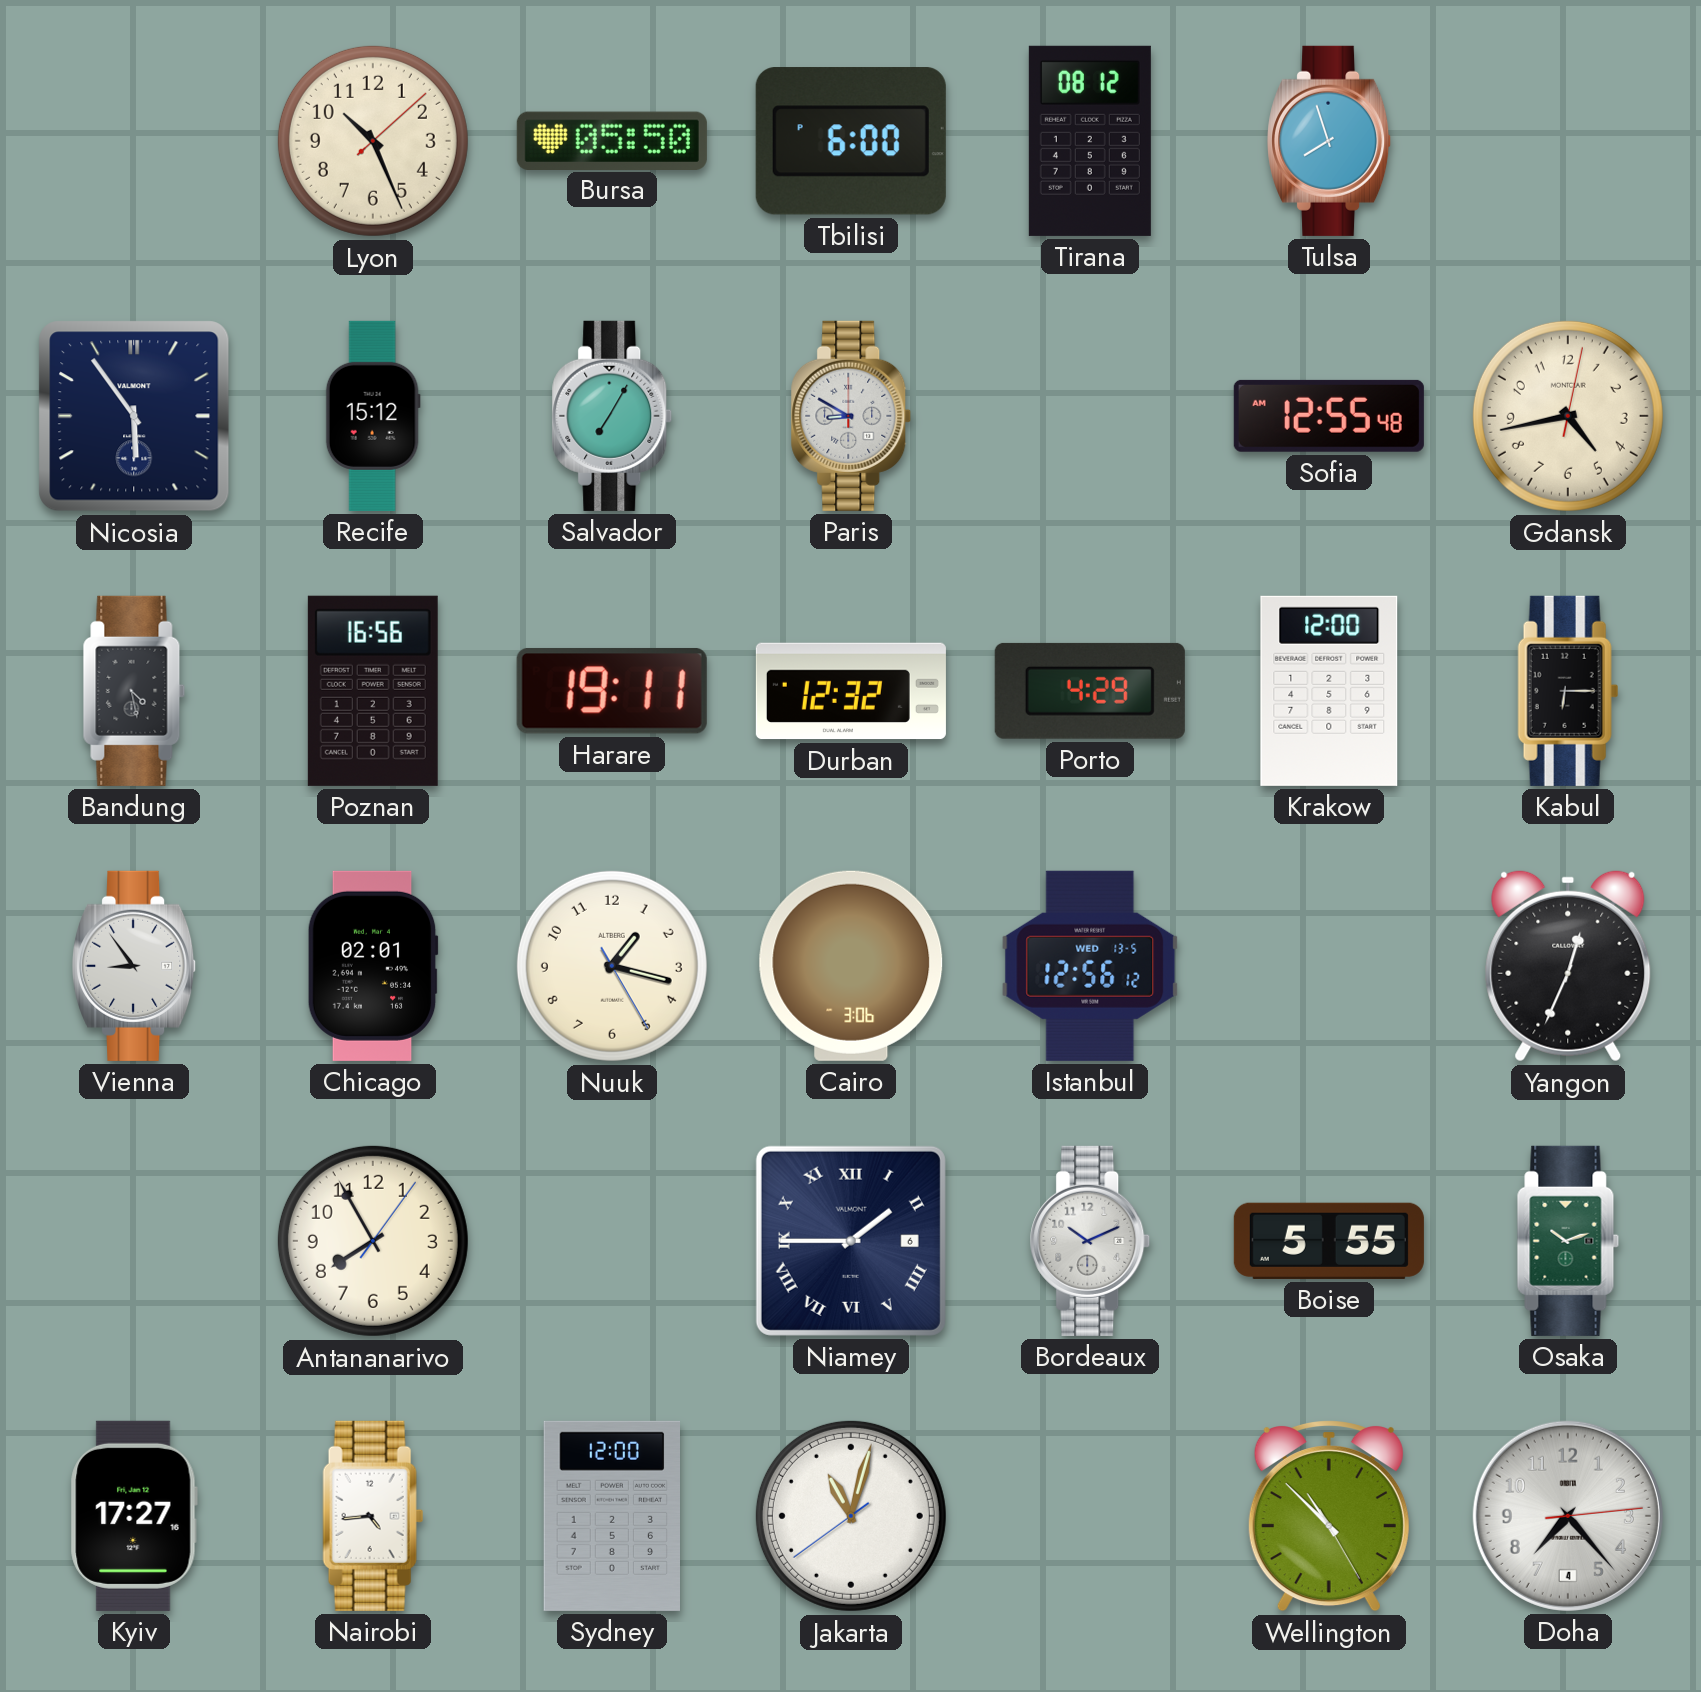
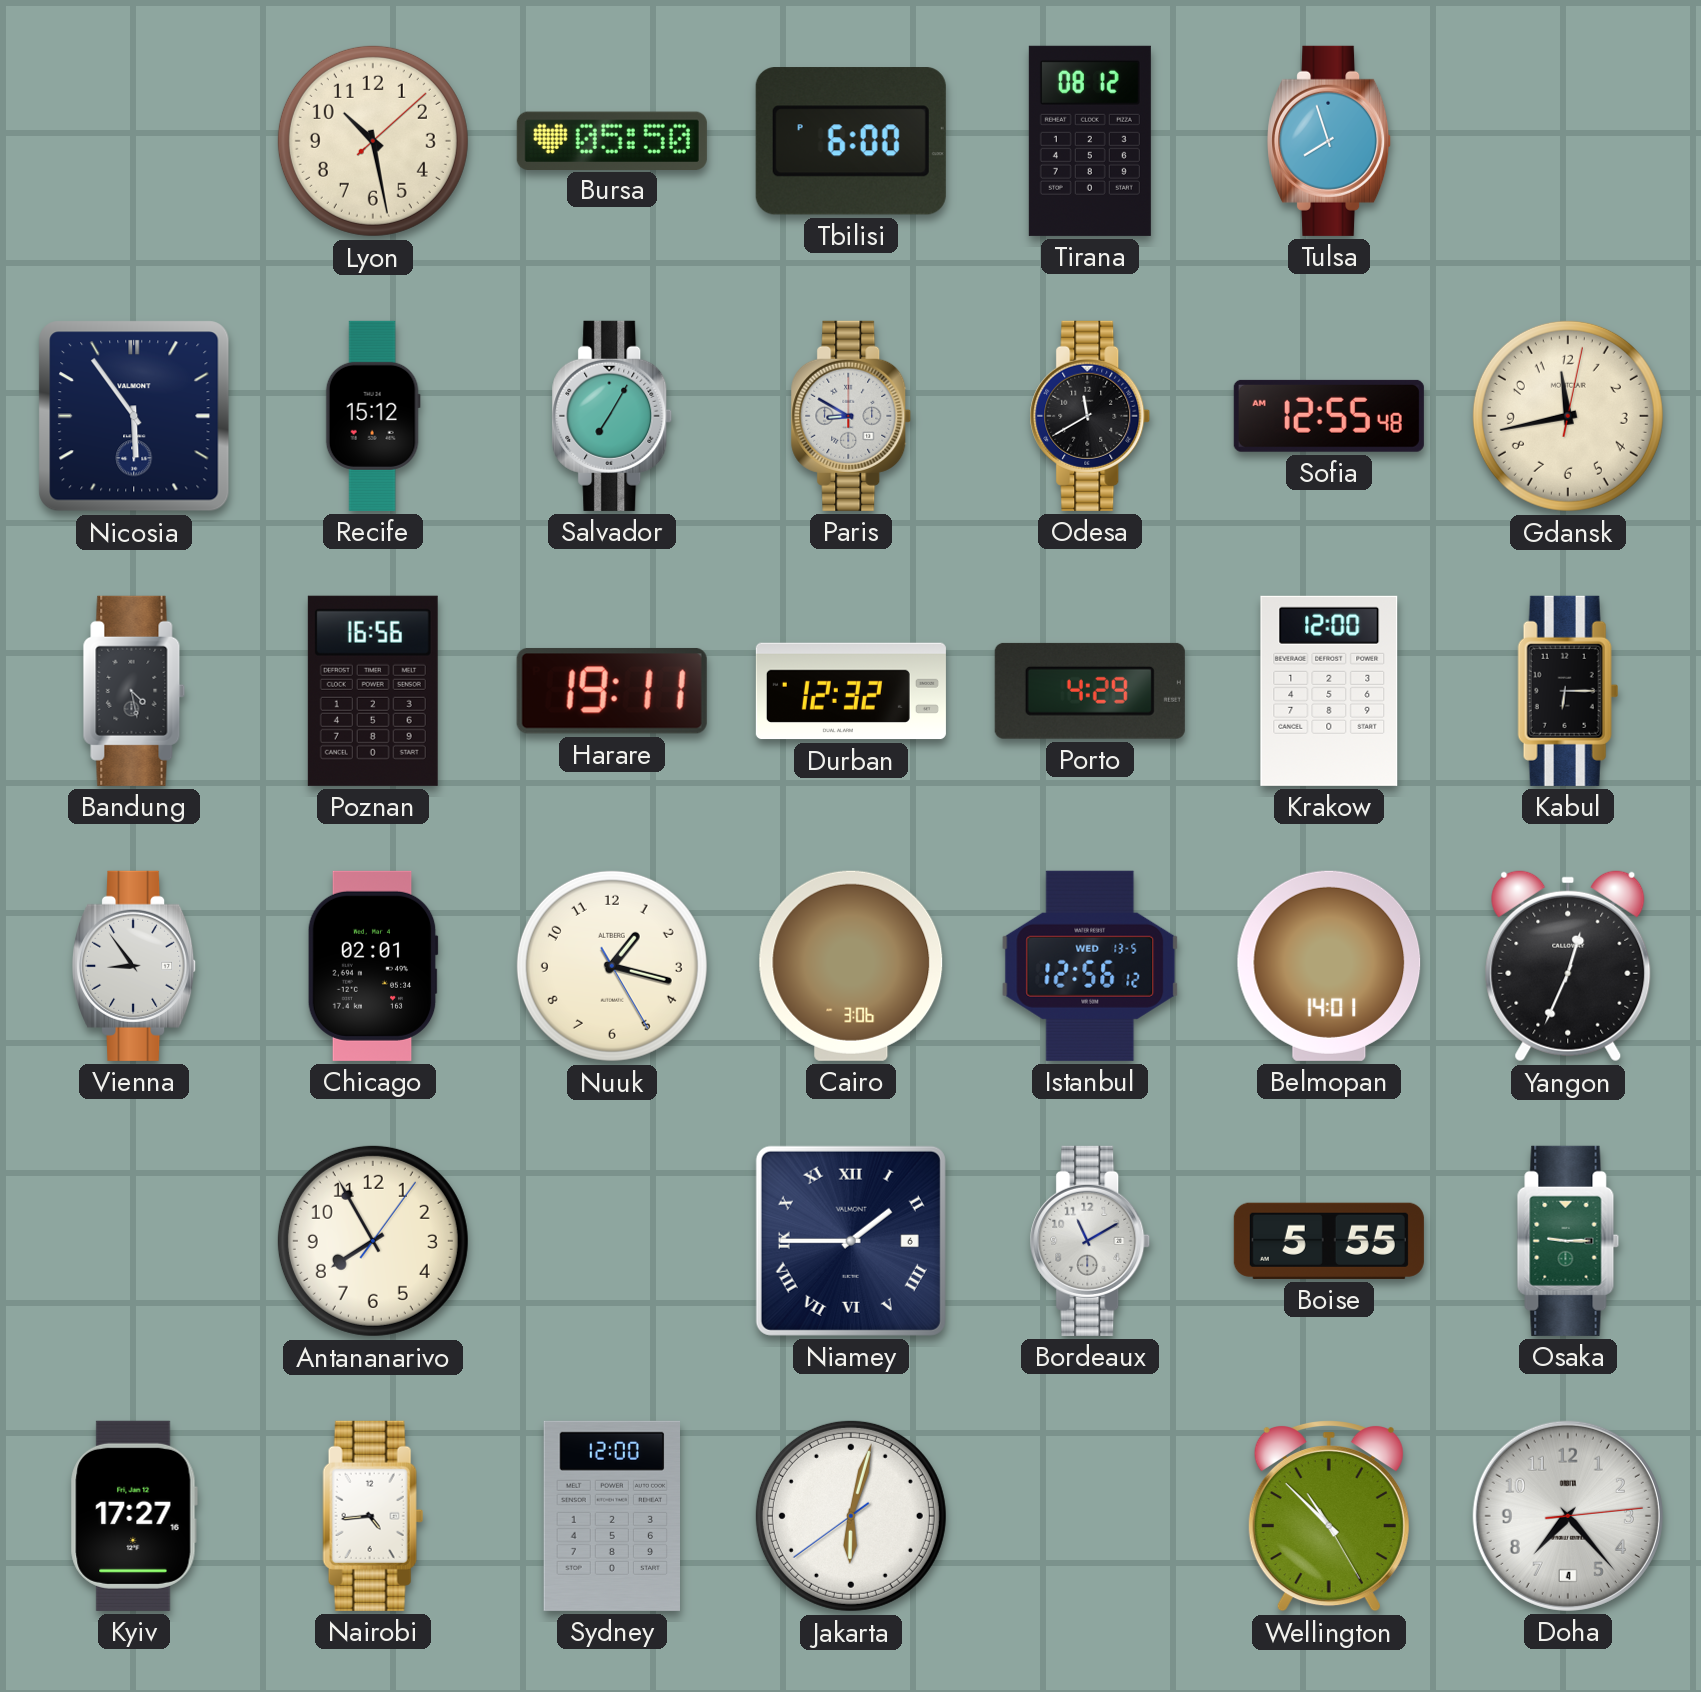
Lyon: 10:26 -> 10:28
Odesa: none -> 11:40
Gdansk: 4:43 -> 11:43
Belmopan: none -> 14:01
Bordeaux: 10:11 -> 11:10
Osaka: 10:12 -> 9:15
Jakarta: 11:02 -> 6:02
